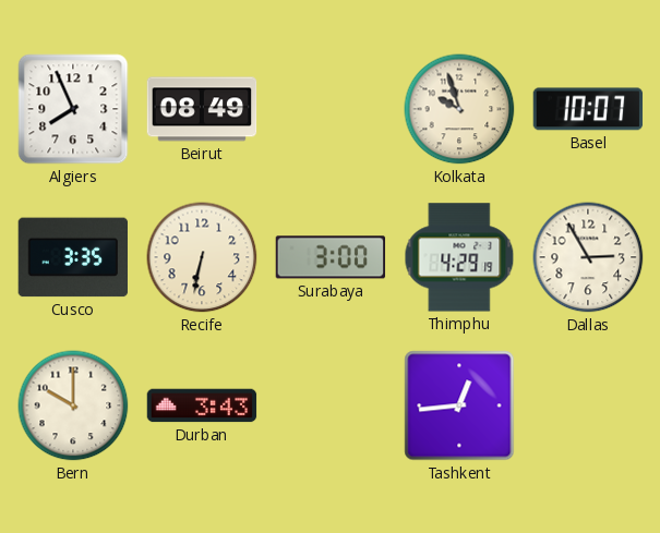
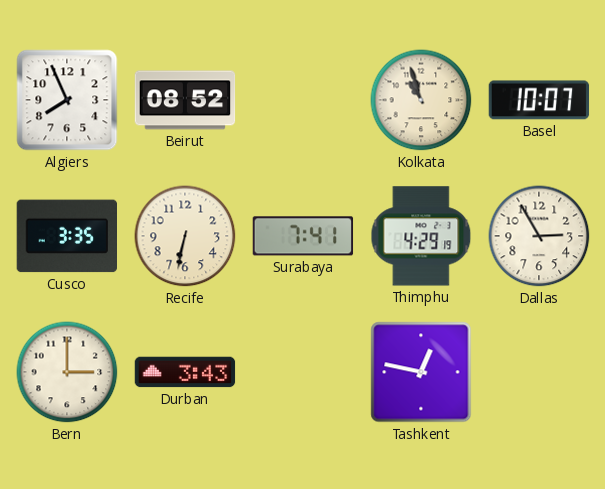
Beirut: 08:49 -> 08:52
Kolkata: 9:57 -> 10:57
Surabaya: 3:00 -> 7:41
Bern: 10:00 -> 3:00
Tashkent: 12:44 -> 12:47
